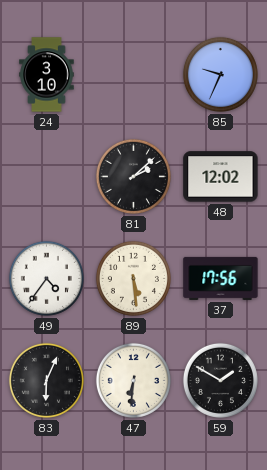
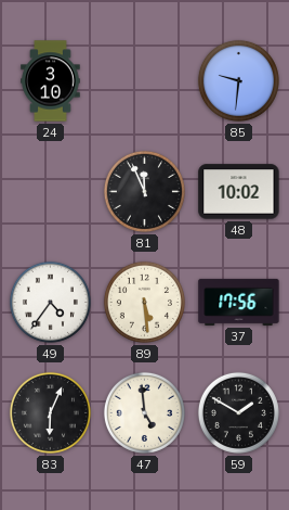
85: 9:34 -> 9:31
81: 2:08 -> 11:56
48: 12:02 -> 10:02
47: 6:31 -> 4:59
